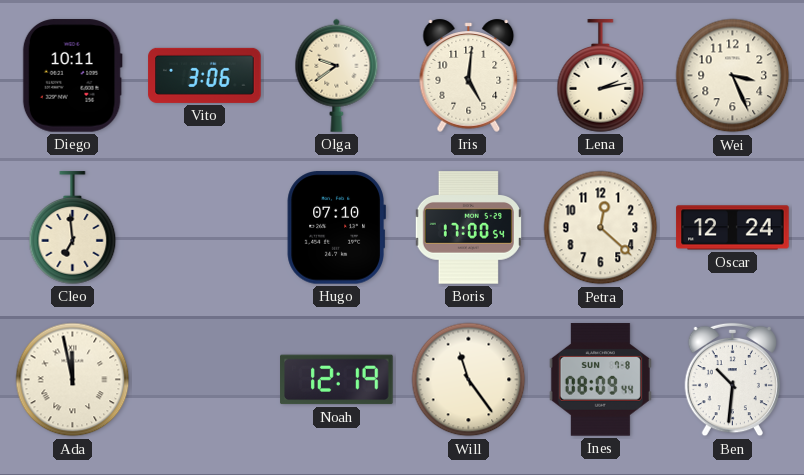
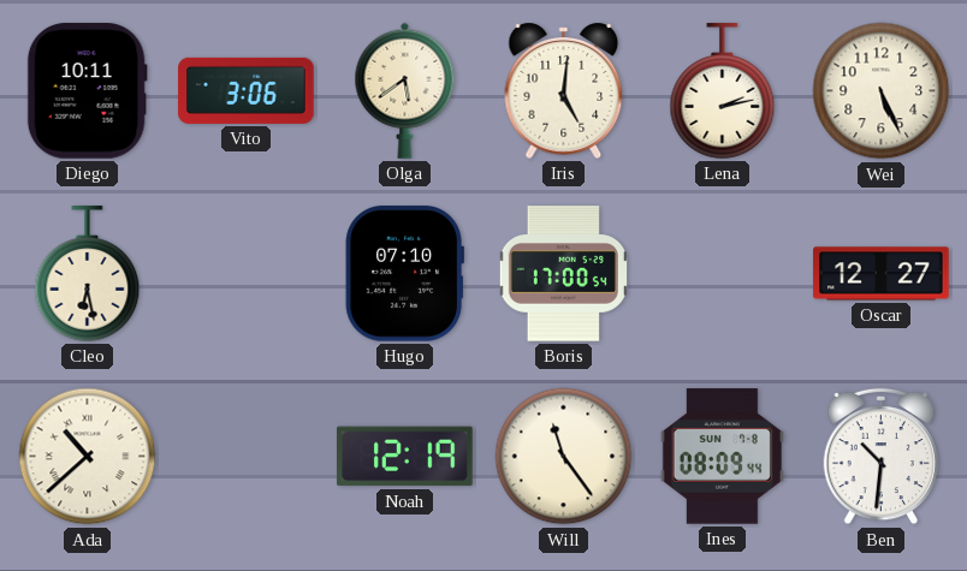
Olga: 9:39 -> 5:39
Wei: 3:26 -> 5:26
Cleo: 6:59 -> 6:28
Petra: 12:22 -> none
Oscar: 12:24 -> 12:27
Ada: 11:58 -> 10:38
